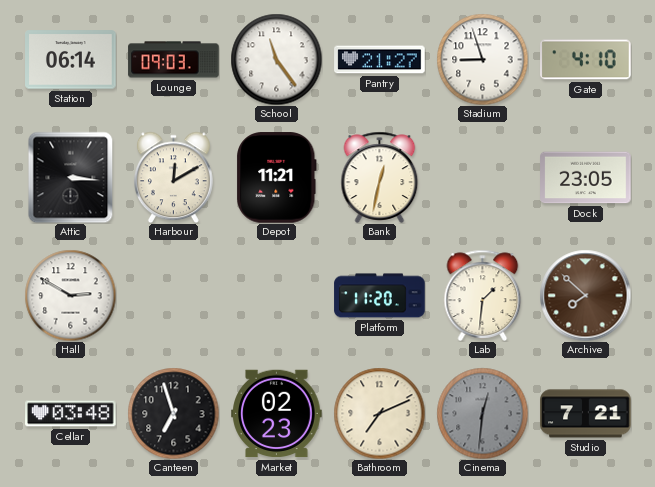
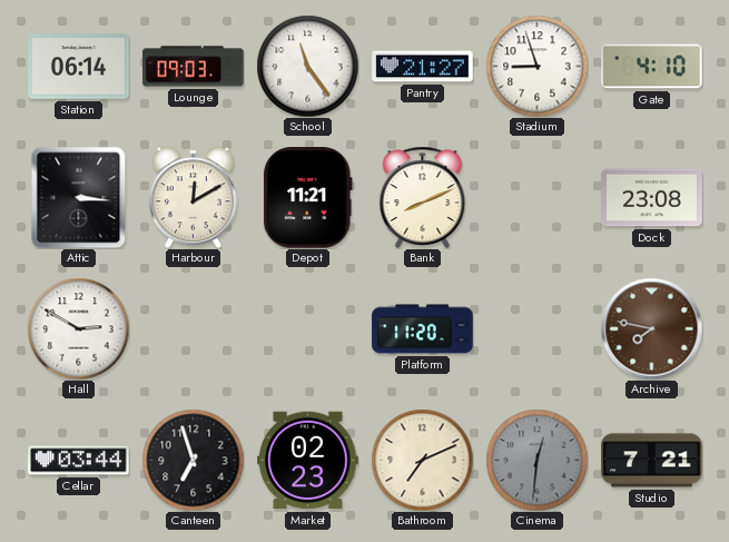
Bank: 12:32 -> 8:11
Dock: 23:05 -> 23:08
Lab: 1:31 -> none
Archive: 7:52 -> 7:47
Cellar: 03:48 -> 03:44
